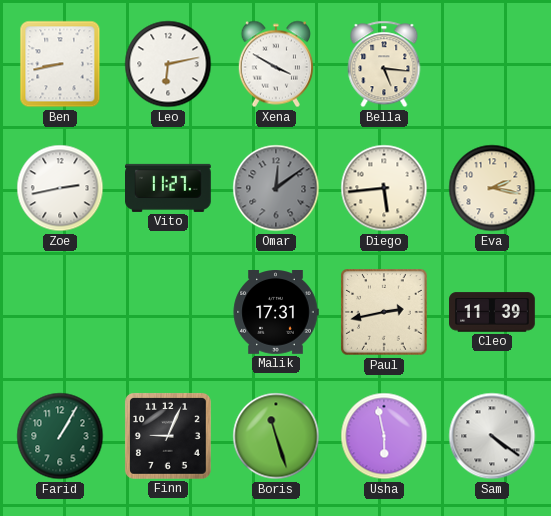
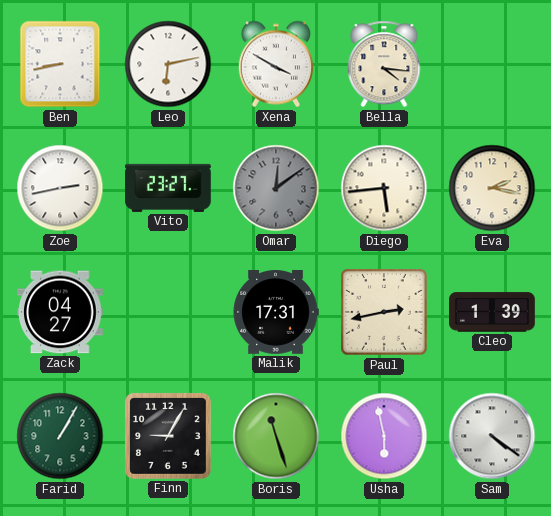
Bella: 5:16 -> 4:16
Vito: 11:27 -> 23:27
Zack: none -> 04:27
Cleo: 11:39 -> 1:39
Finn: 9:04 -> 9:05
